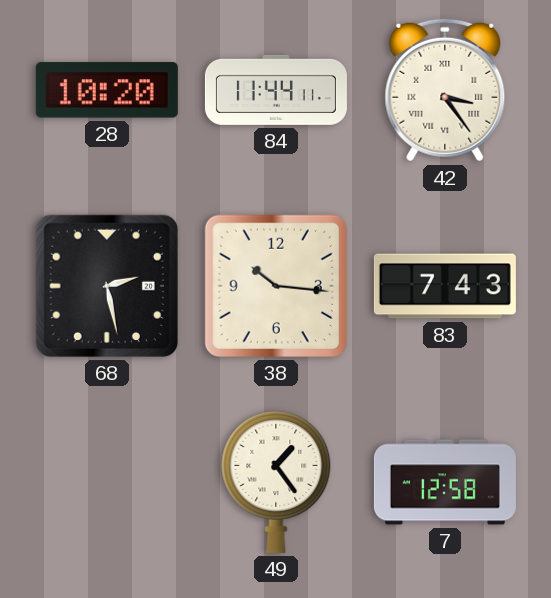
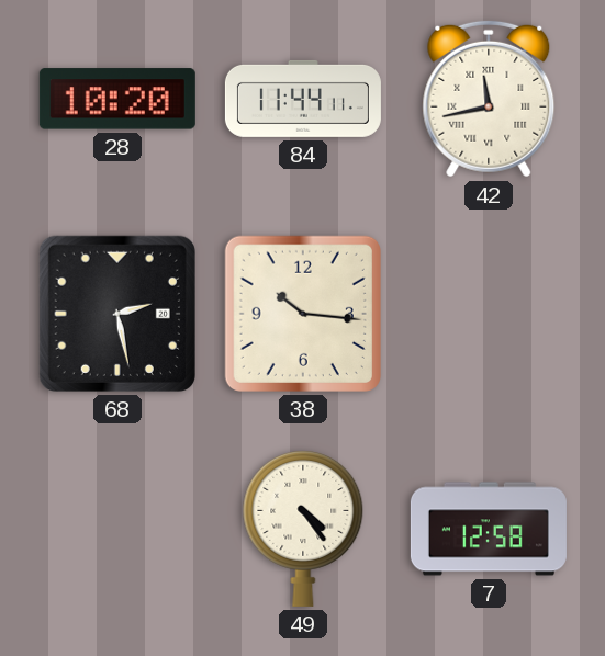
42: 3:24 -> 11:43
83: 7:43 -> none
49: 1:24 -> 4:24
